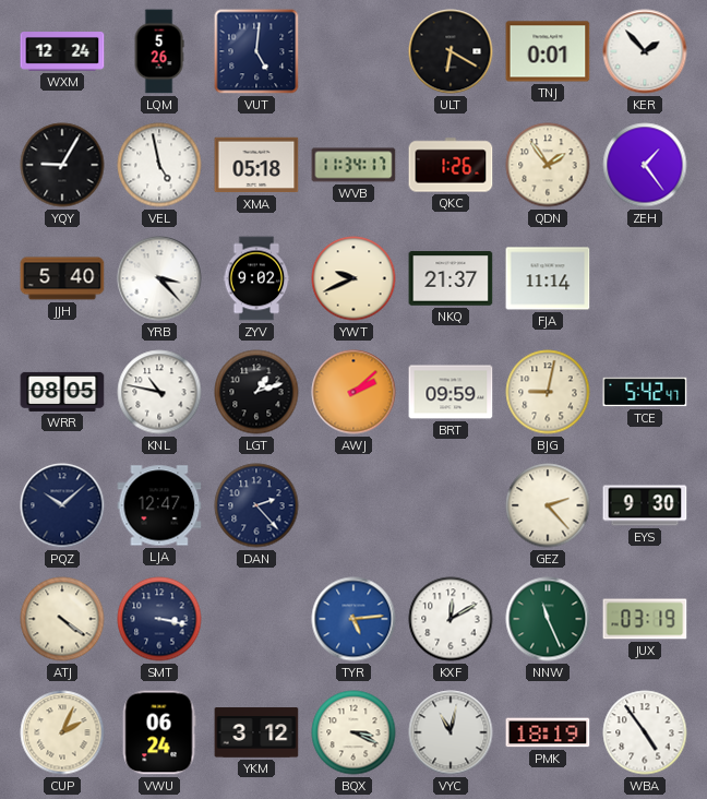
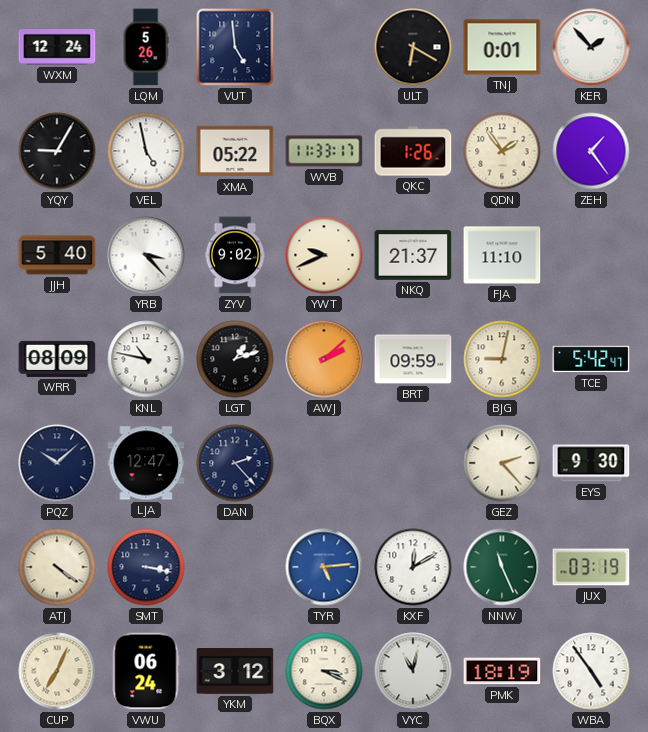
VUT: 5:01 -> 4:59
XMA: 05:18 -> 05:22
WVB: 11:34 -> 11:33
FJA: 11:14 -> 11:10
WRR: 08:05 -> 08:09
CUP: 2:04 -> 7:04
